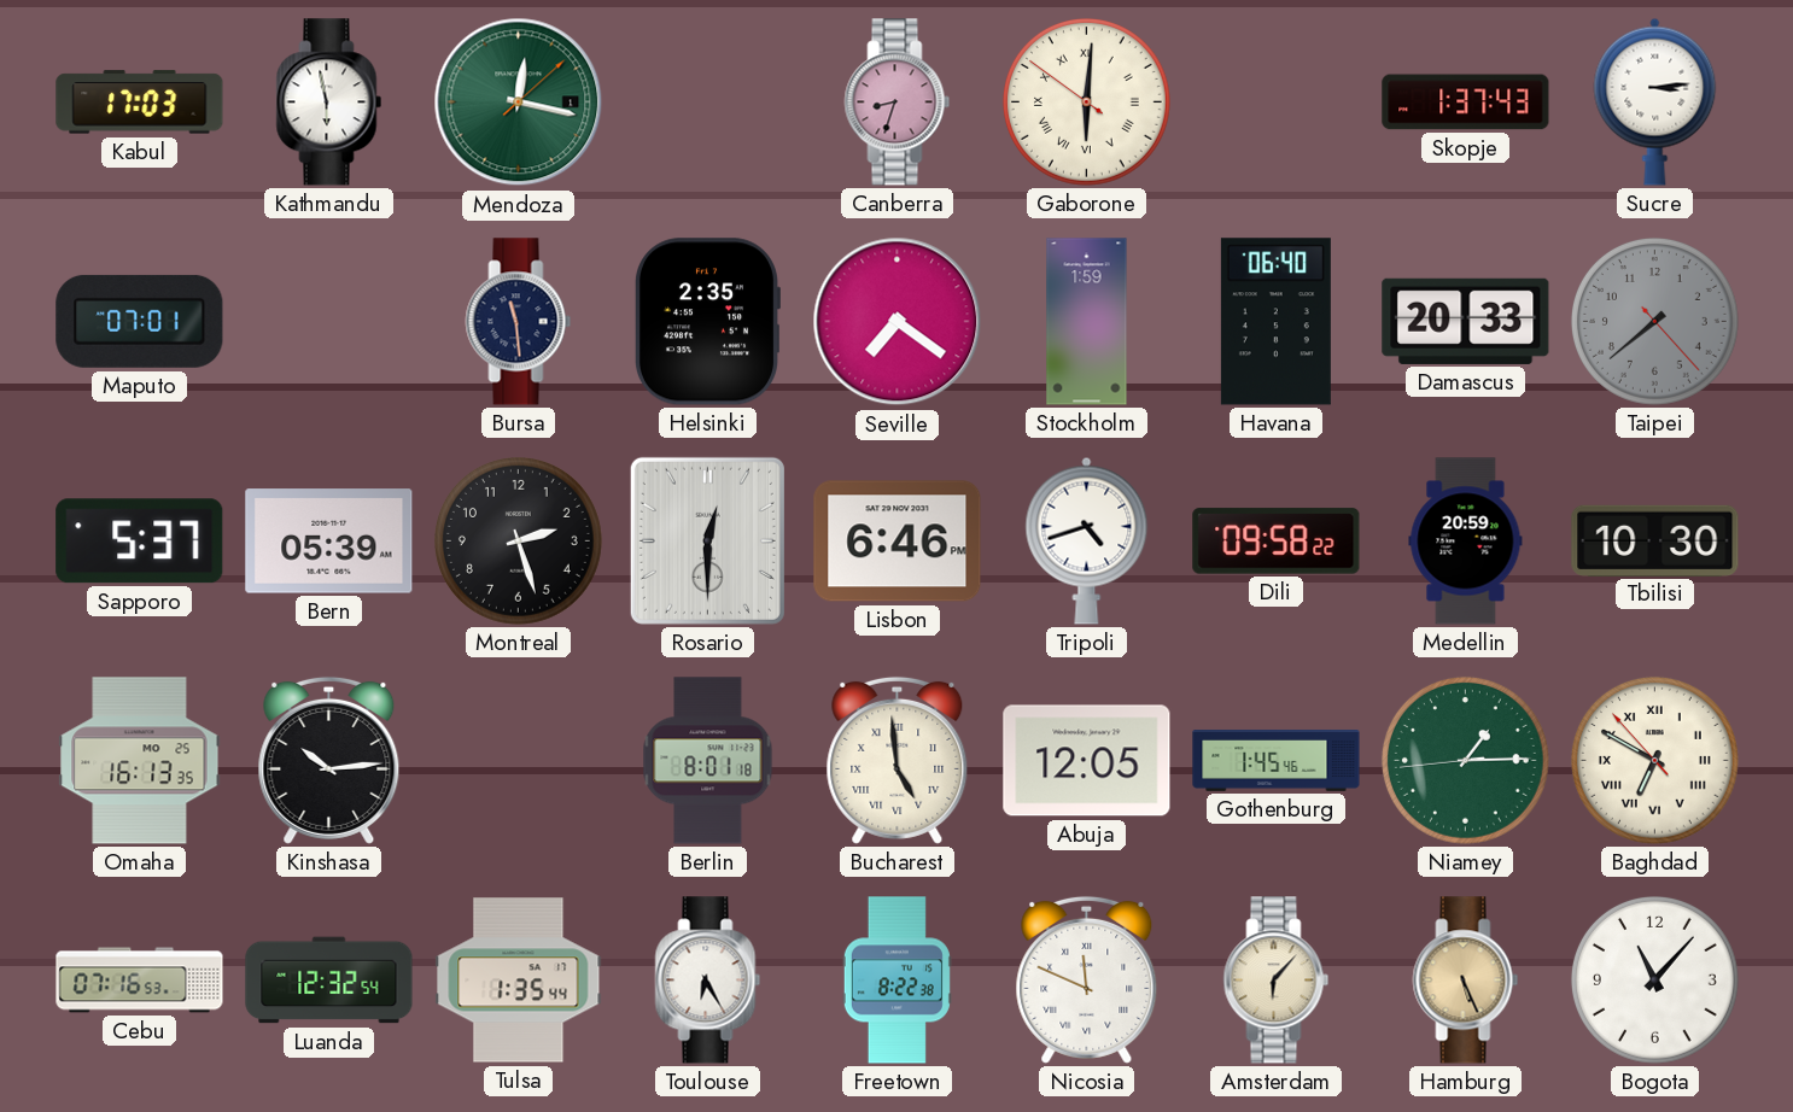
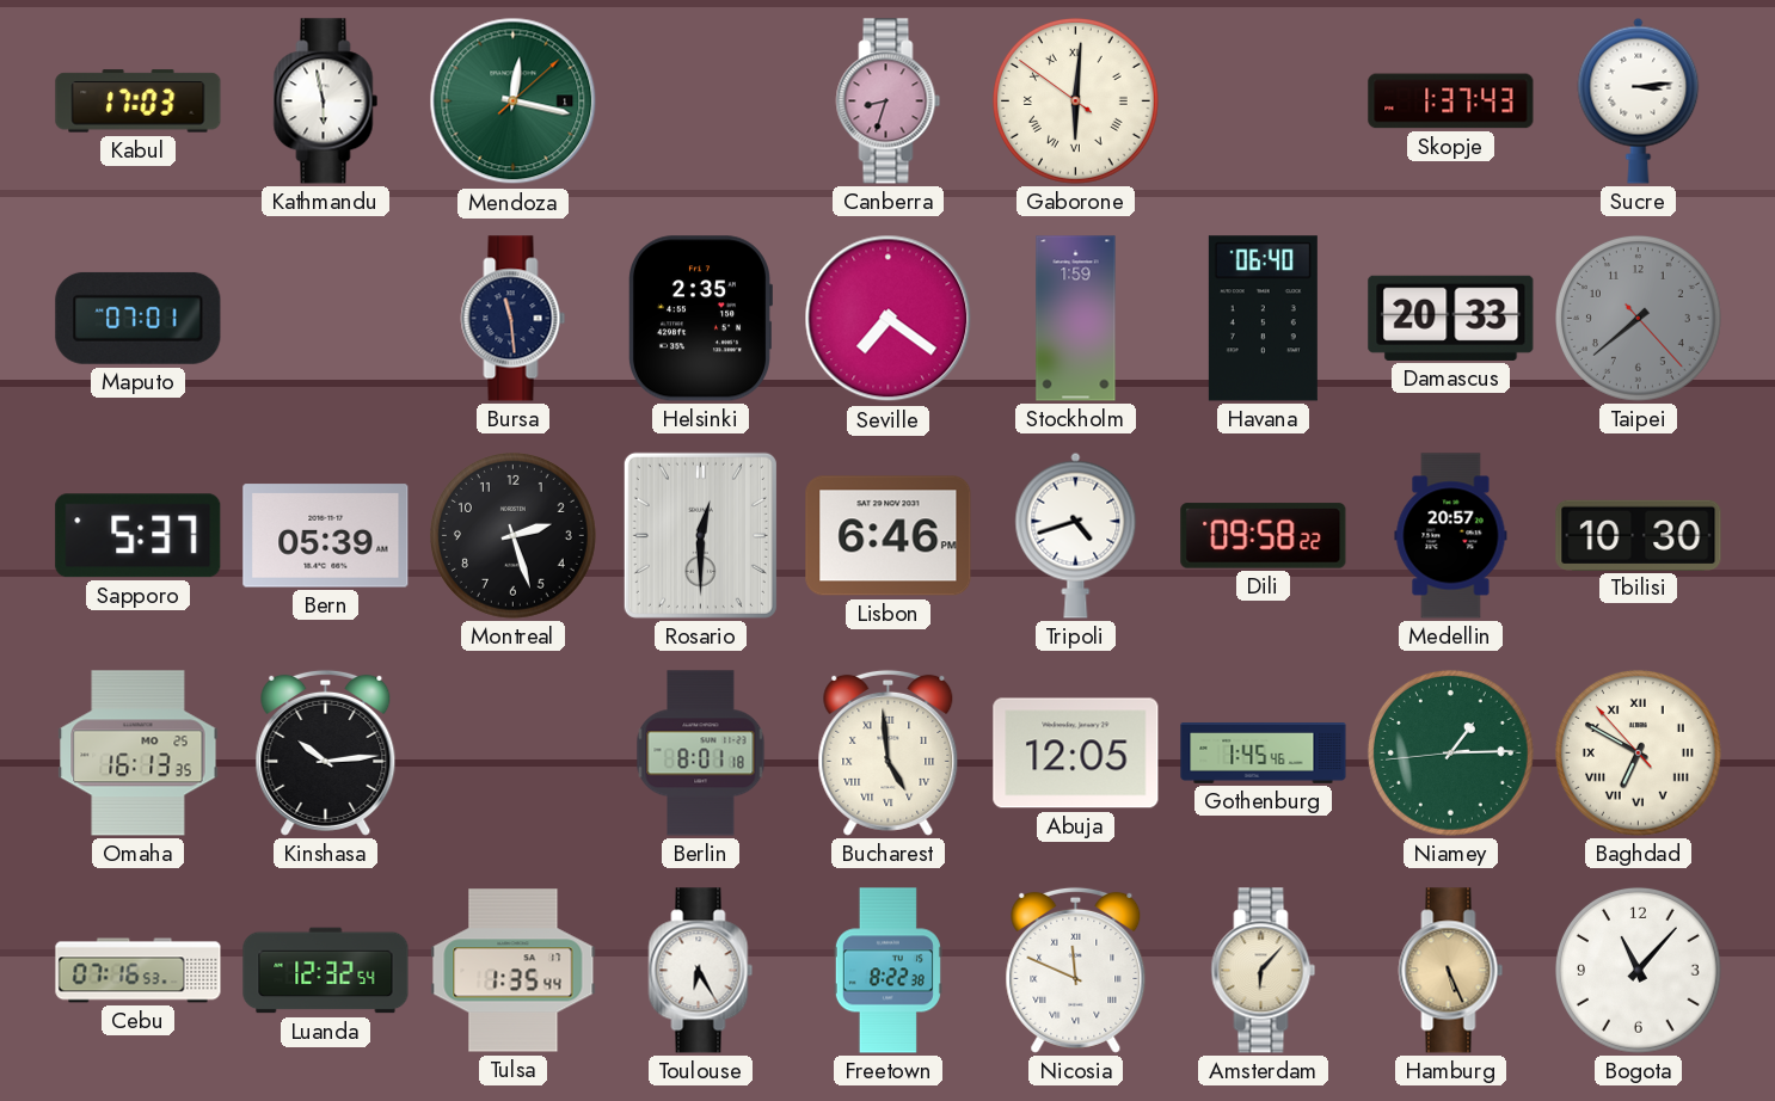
Medellin: 20:59 -> 20:57
